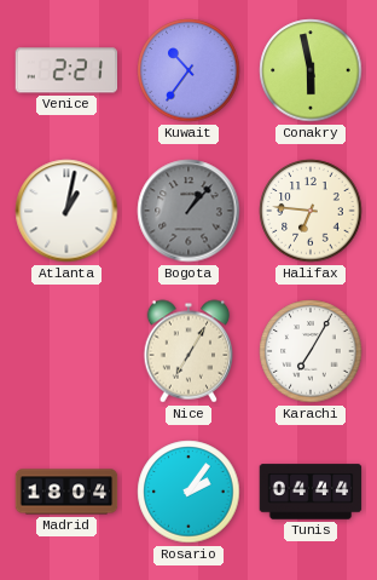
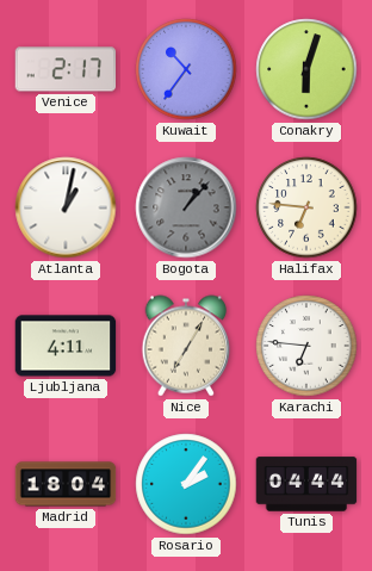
Venice: 2:21 -> 2:17
Conakry: 5:58 -> 6:03
Ljubljana: none -> 4:11
Karachi: 7:05 -> 6:46
